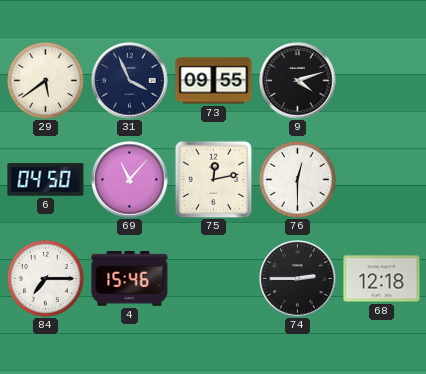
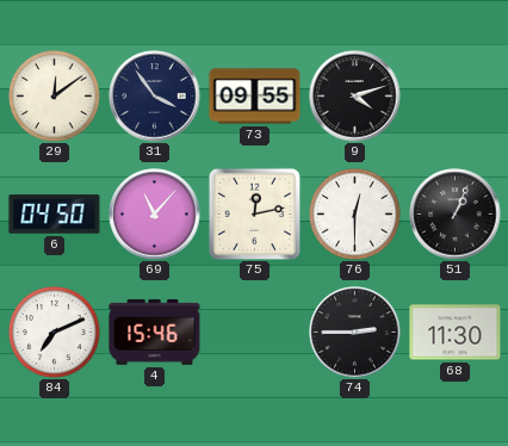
29: 5:39 -> 12:09
31: 3:56 -> 3:54
51: none -> 1:04
84: 7:15 -> 7:11
68: 12:18 -> 11:30
